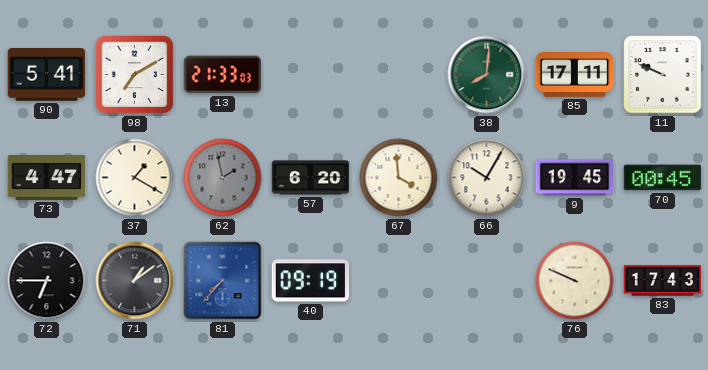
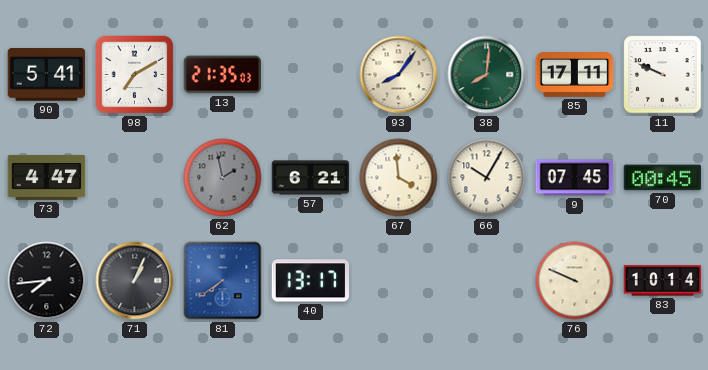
13: 21:33 -> 21:35
93: none -> 8:06
37: 1:20 -> none
57: 6:20 -> 6:21
9: 19:45 -> 07:45
72: 6:45 -> 7:44
71: 1:09 -> 1:04
81: 7:37 -> 7:39
40: 09:19 -> 13:17
83: 17:43 -> 10:14
